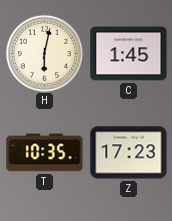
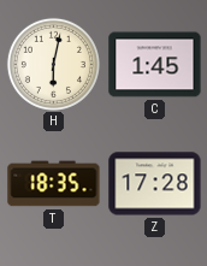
T: 10:35 -> 18:35
Z: 17:23 -> 17:28
